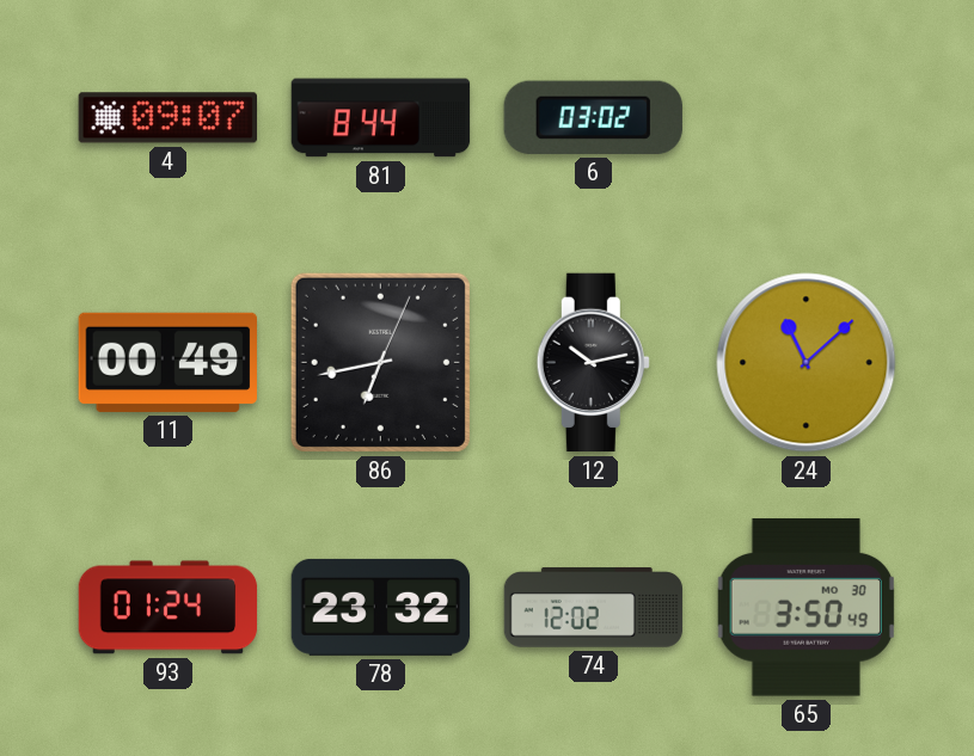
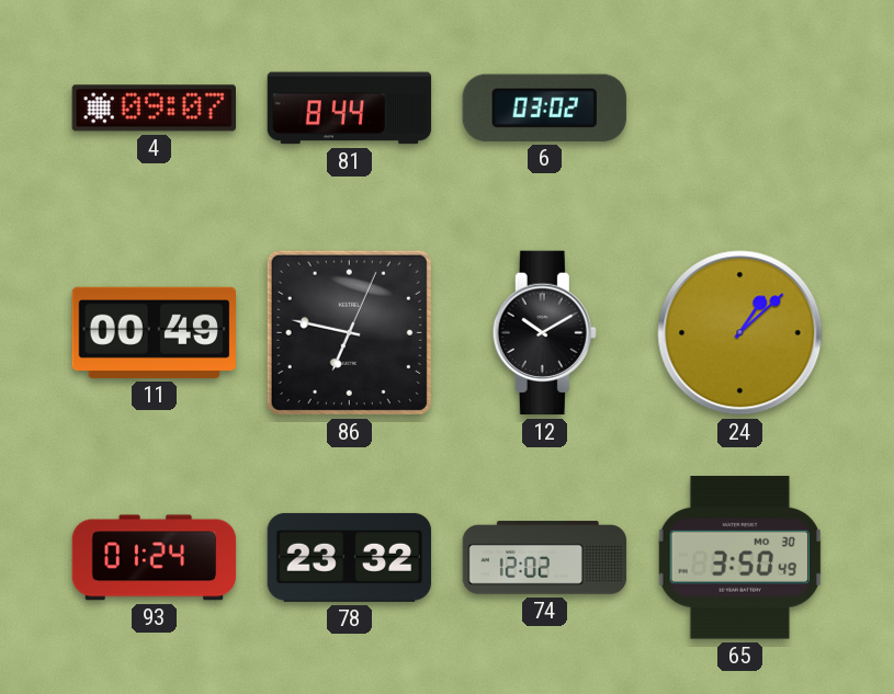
86: 6:43 -> 6:47
12: 10:13 -> 10:10
24: 11:08 -> 1:08
